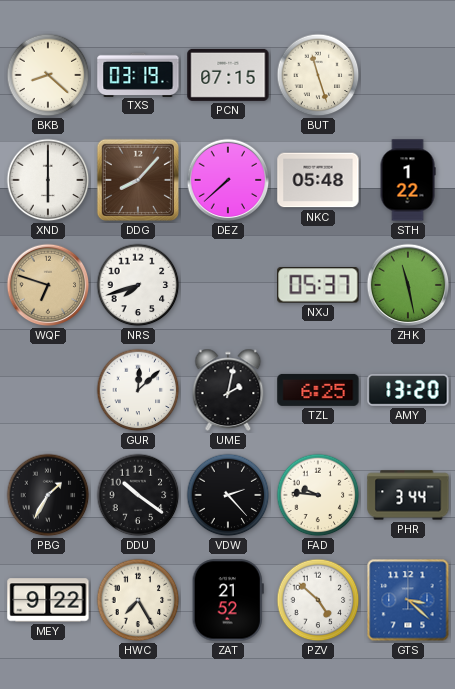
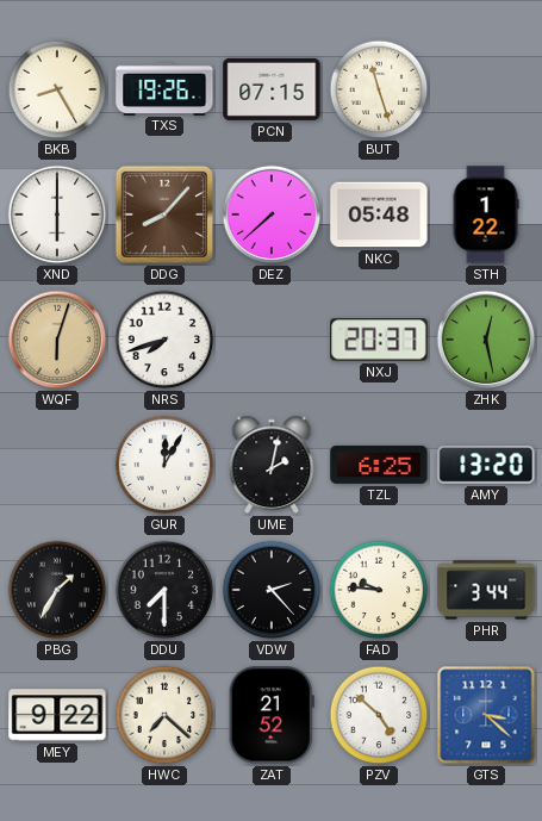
BKB: 8:22 -> 8:25
TXS: 03:19 -> 19:26
WQF: 6:48 -> 6:03
NXJ: 05:37 -> 20:37
ZHK: 11:28 -> 12:28
GUR: 12:08 -> 12:05
DDU: 10:21 -> 7:30
HWC: 7:25 -> 7:22
